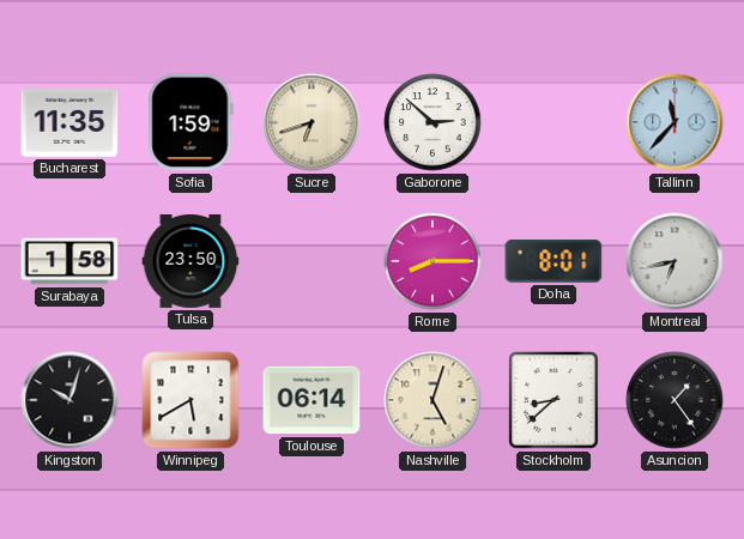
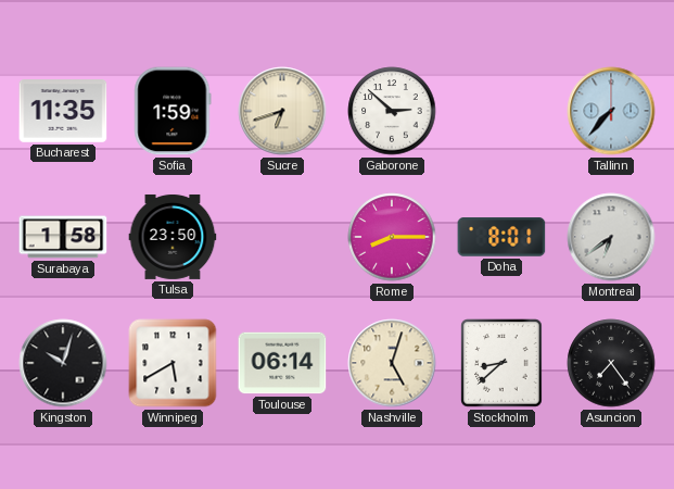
Tallinn: 11:37 -> 7:37
Montreal: 6:43 -> 6:39
Asuncion: 1:24 -> 7:24
